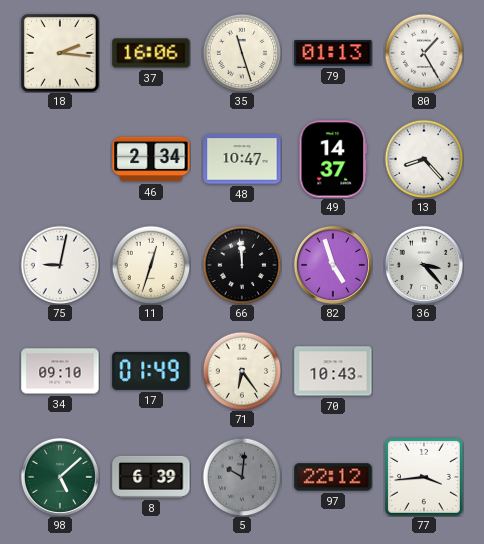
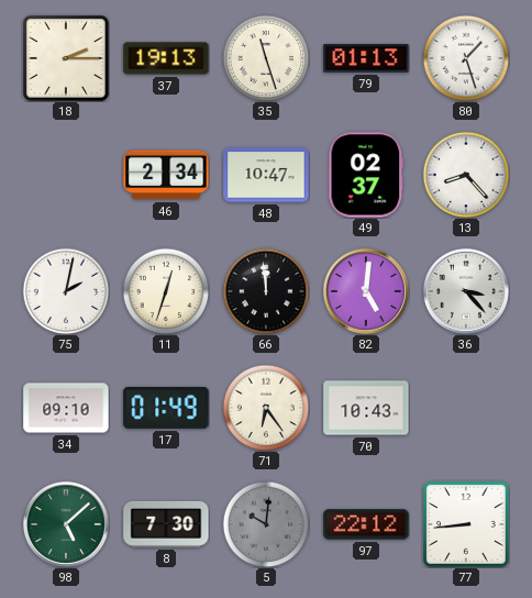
18: 2:16 -> 2:15
37: 16:06 -> 19:13
80: 1:25 -> 1:27
49: 14:37 -> 02:37
75: 9:02 -> 2:02
82: 4:57 -> 5:01
8: 6:39 -> 7:30
77: 3:44 -> 8:44
